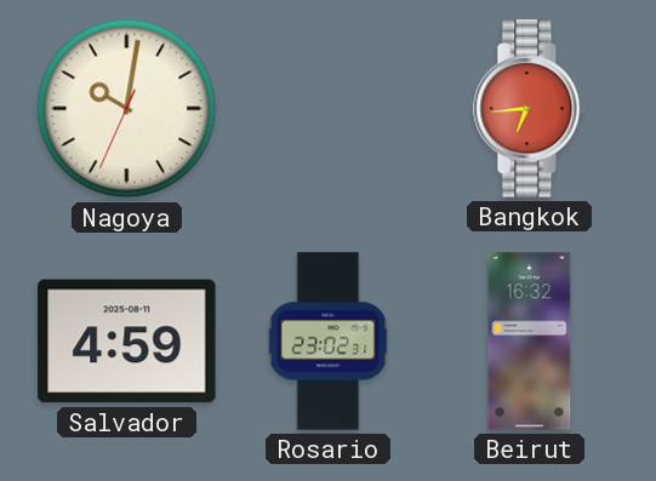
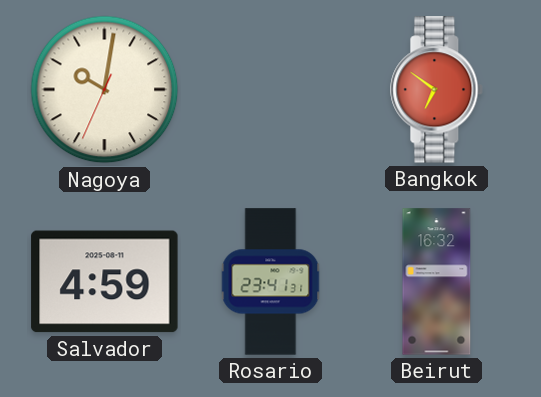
Bangkok: 6:44 -> 6:51
Rosario: 23:02 -> 23:41
